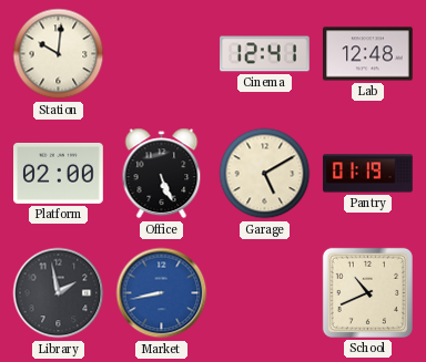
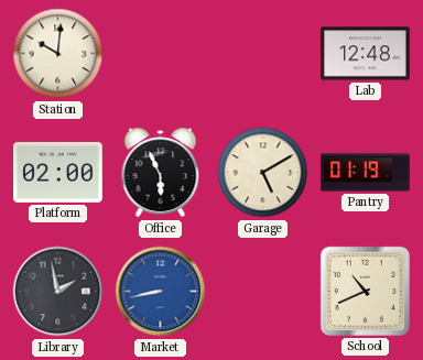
Cinema: 12:41 -> none
Office: 5:26 -> 5:56
